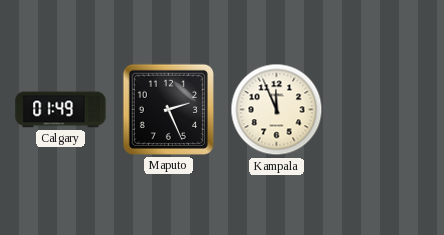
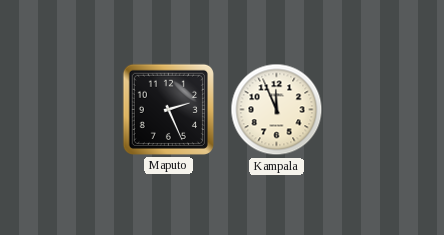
Calgary: 01:49 -> none
